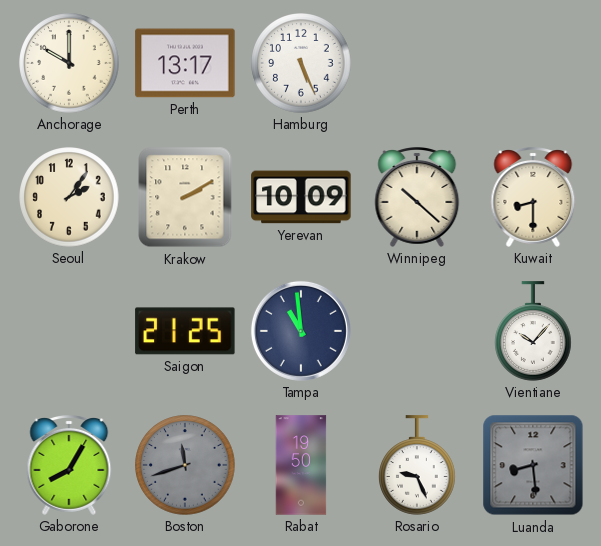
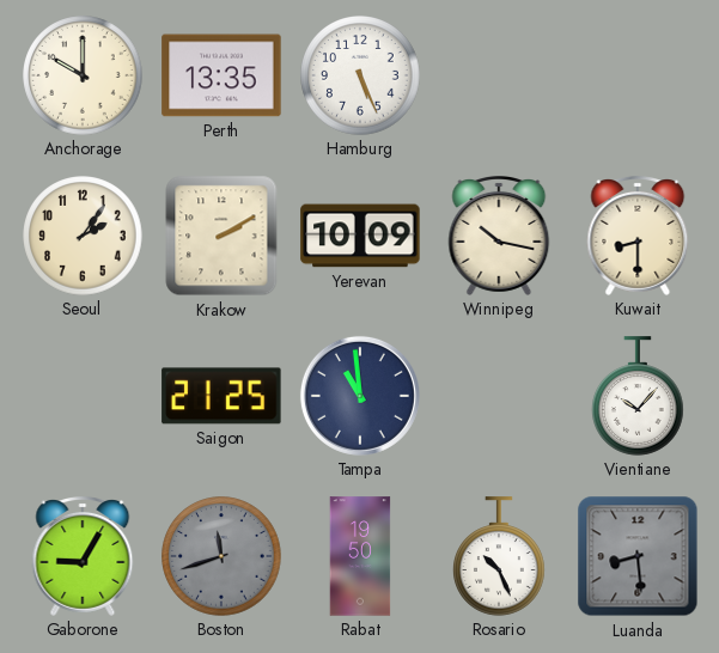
Perth: 13:17 -> 13:35
Winnipeg: 10:22 -> 10:17
Gaborone: 8:05 -> 9:05
Rosario: 9:26 -> 10:26
